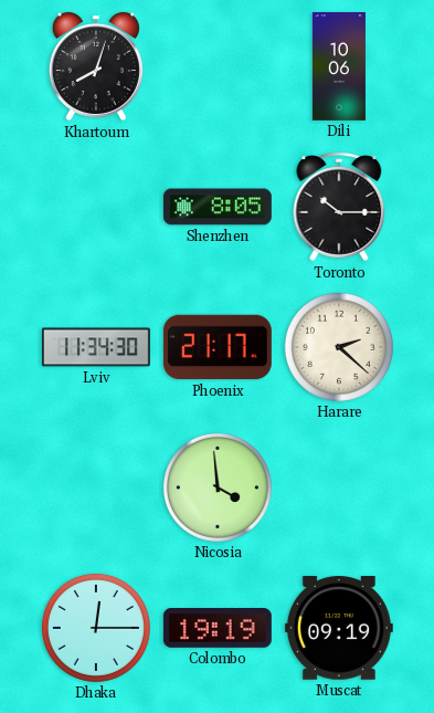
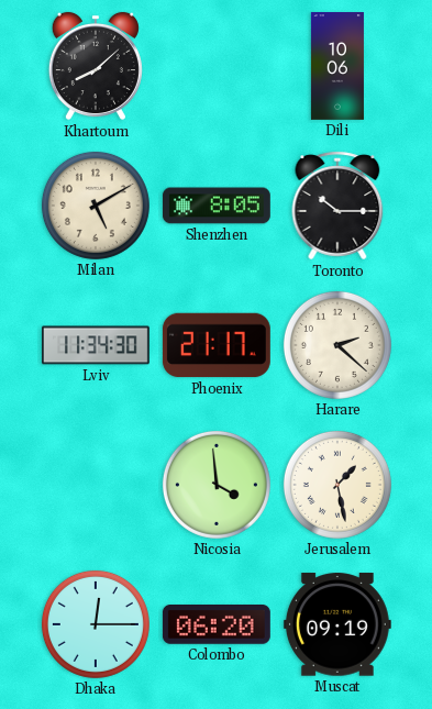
Khartoum: 8:03 -> 8:08
Milan: none -> 5:10
Jerusalem: none -> 1:28
Colombo: 19:19 -> 06:20
